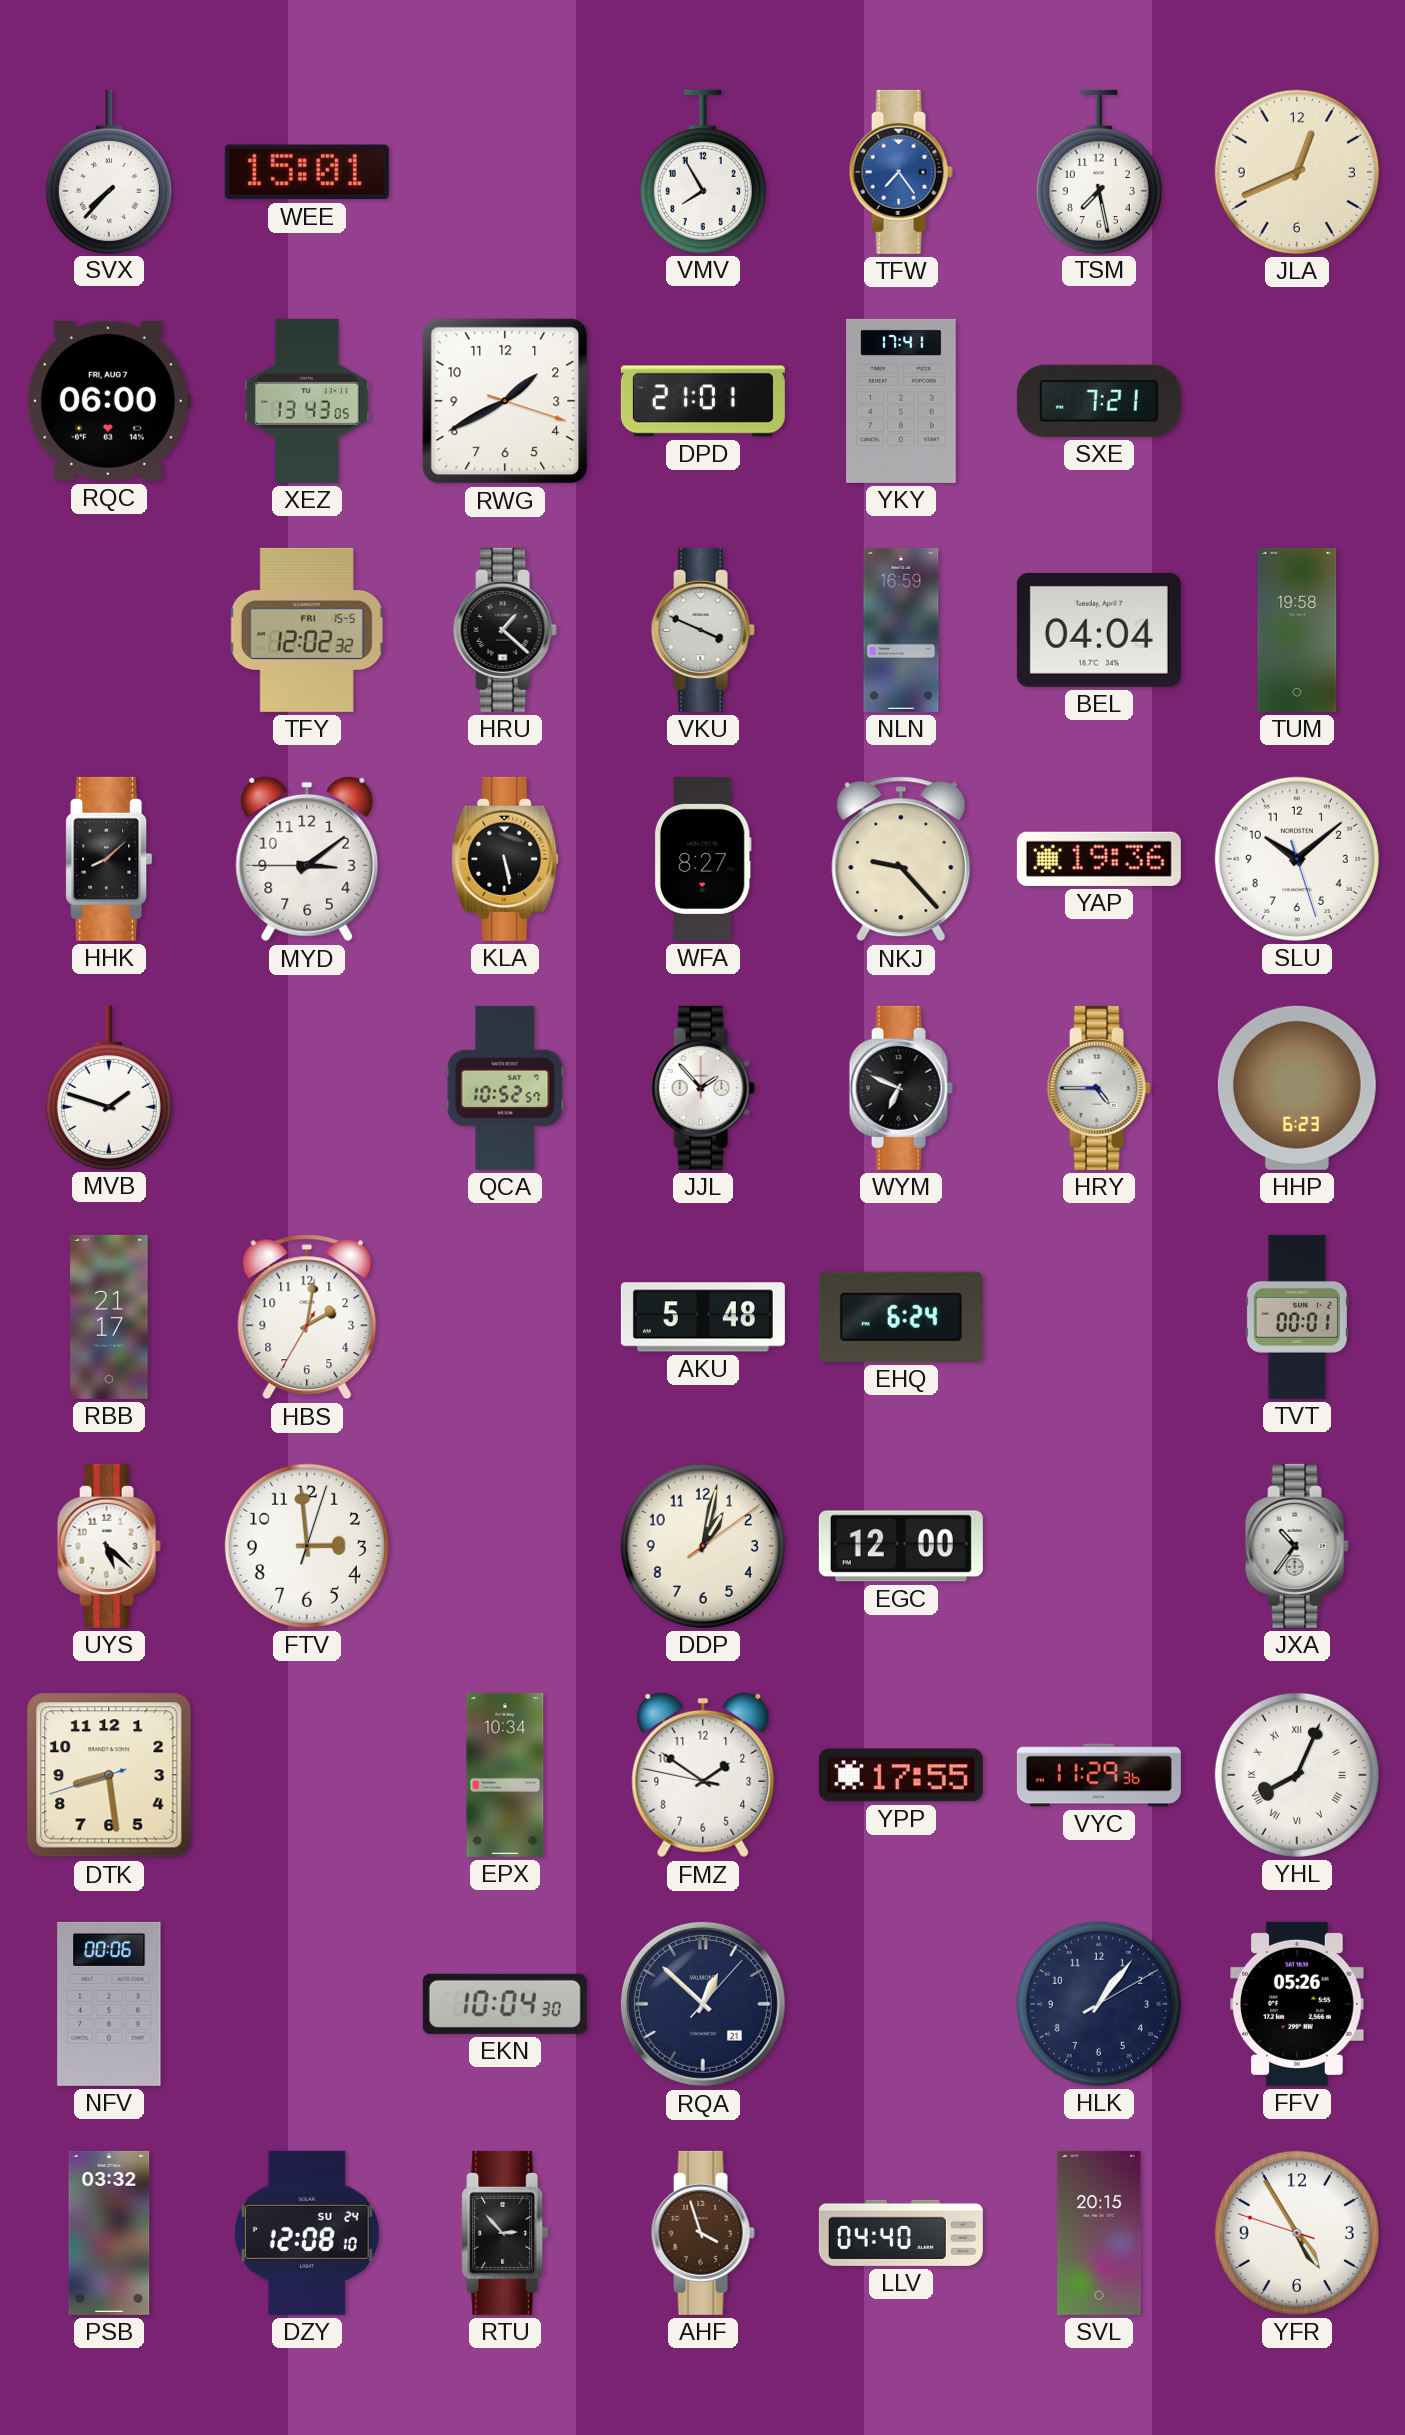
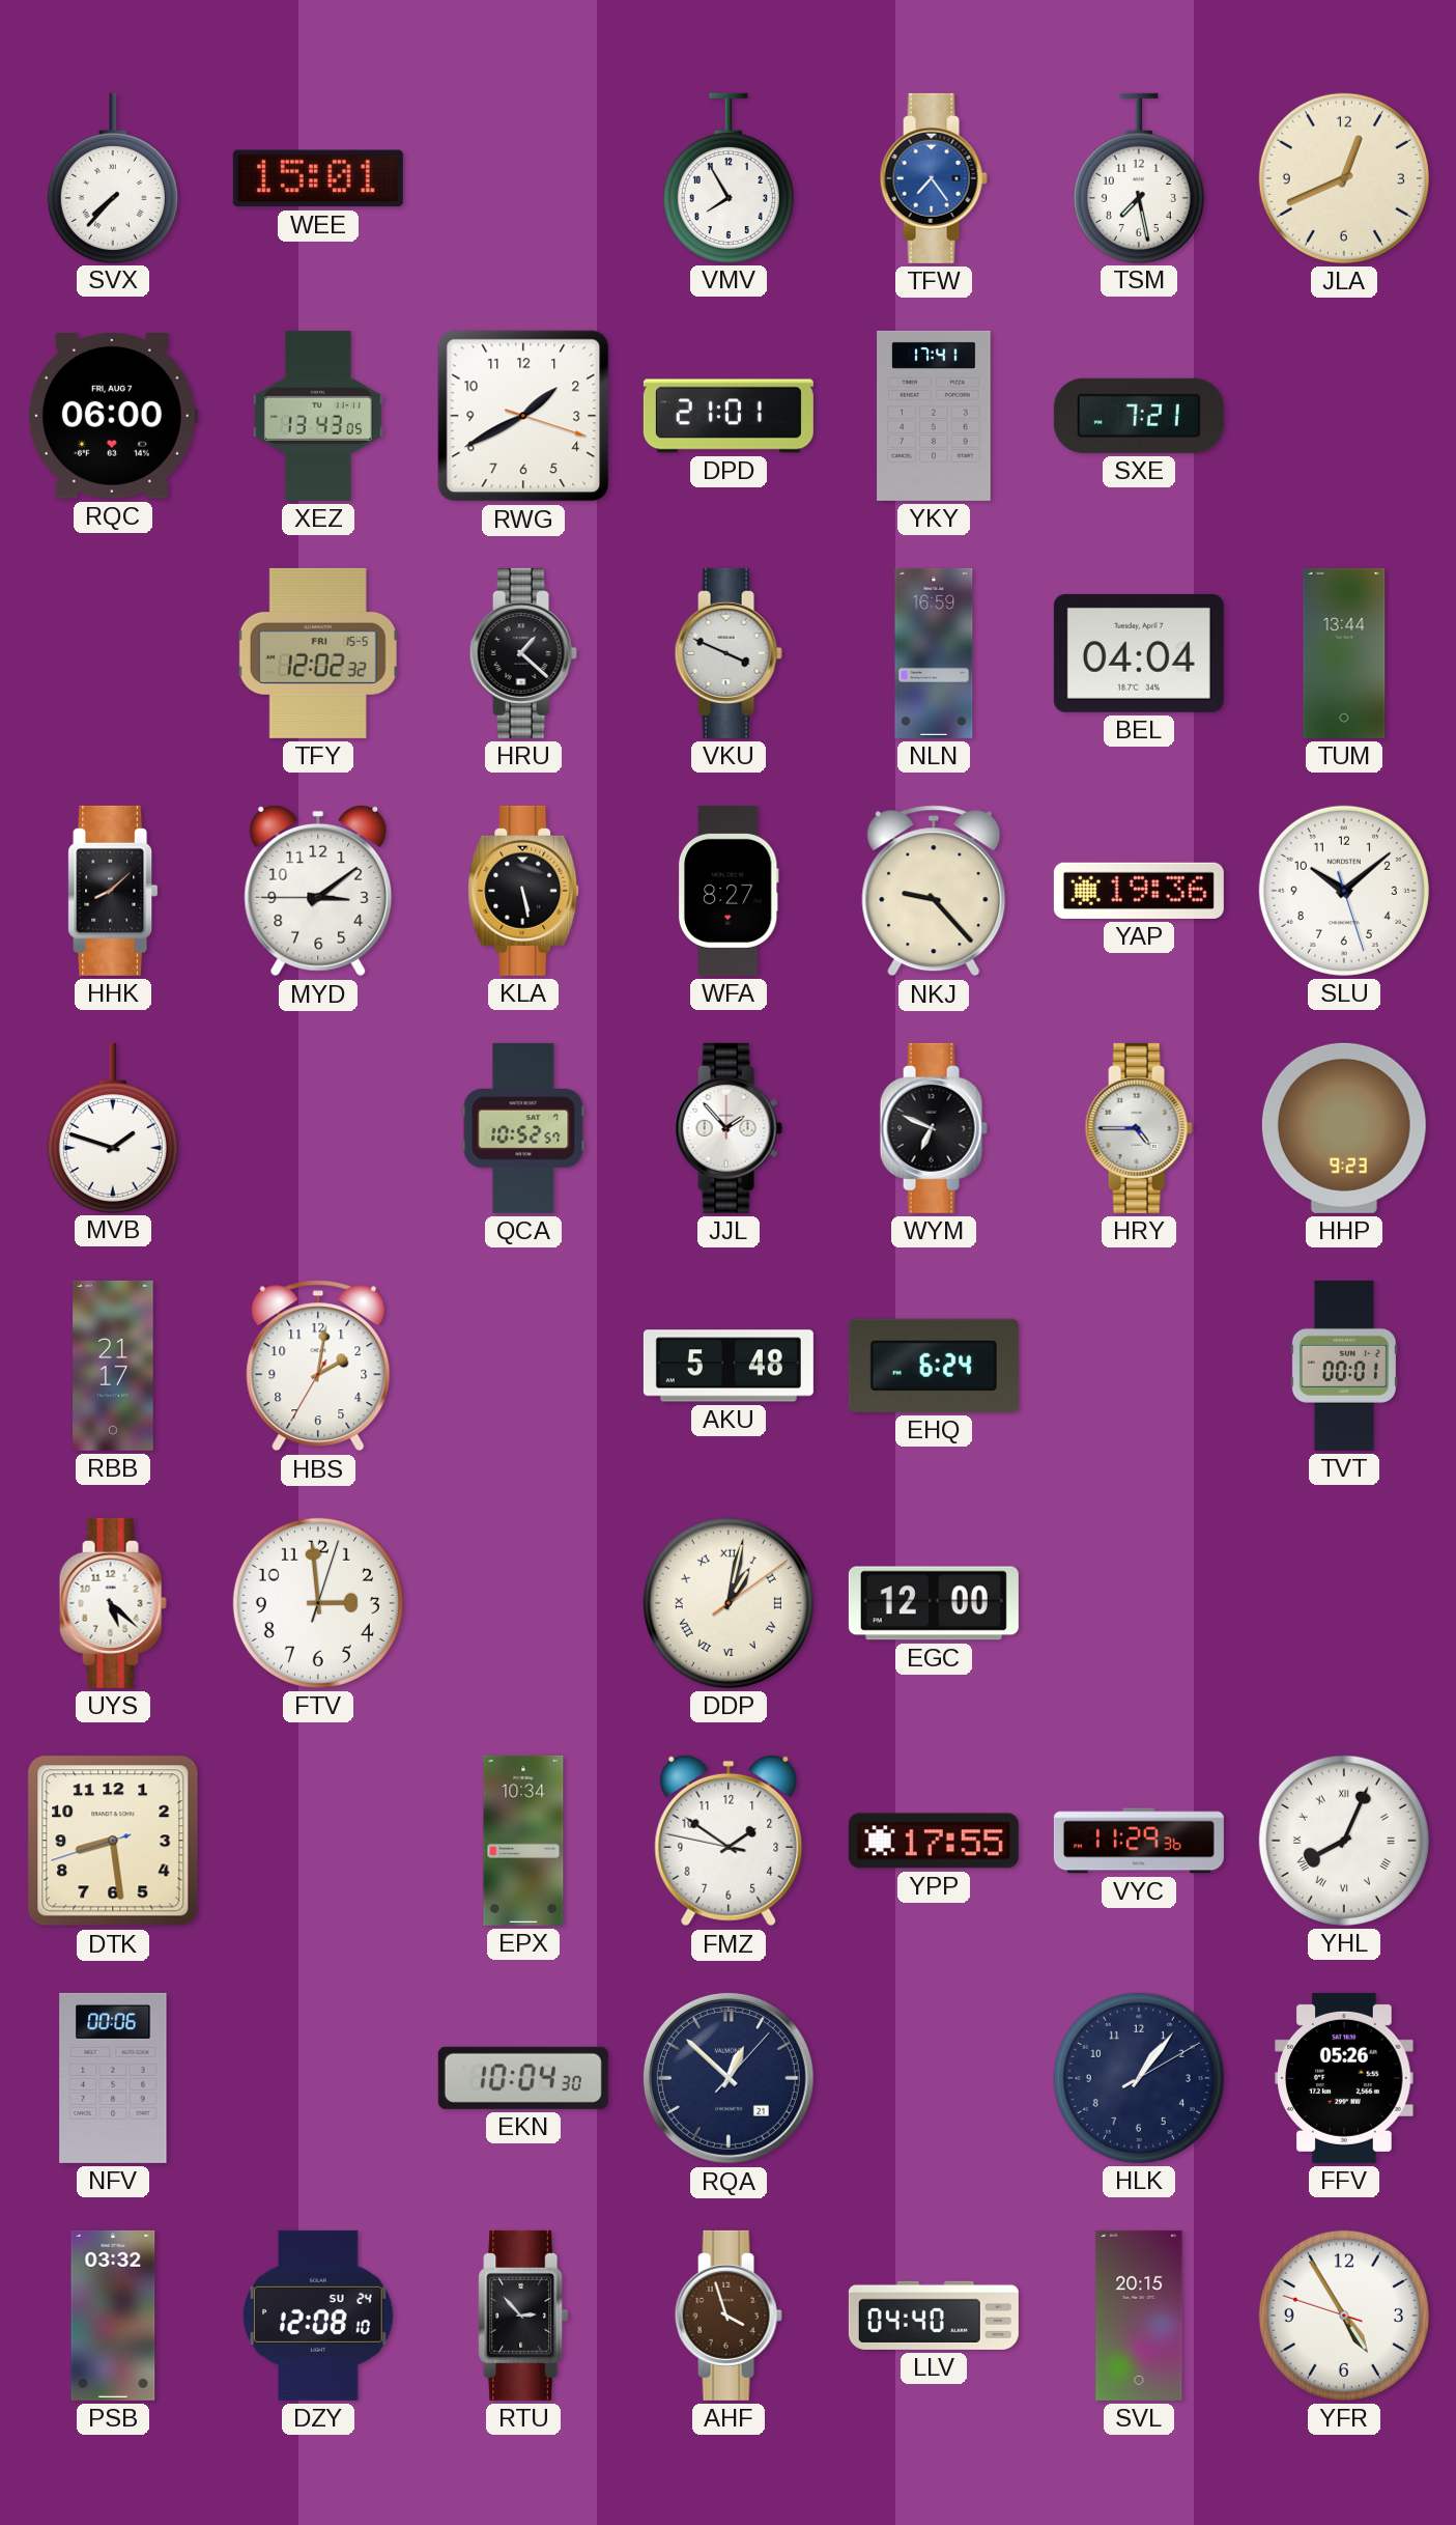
TUM: 19:58 -> 13:44
HHP: 6:23 -> 9:23
DDP numerals: Arabic -> Roman
JXA: 10:36 -> none
